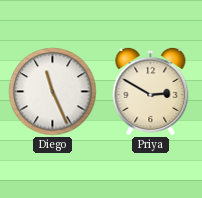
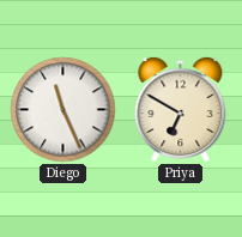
Priya: 2:50 -> 6:50
